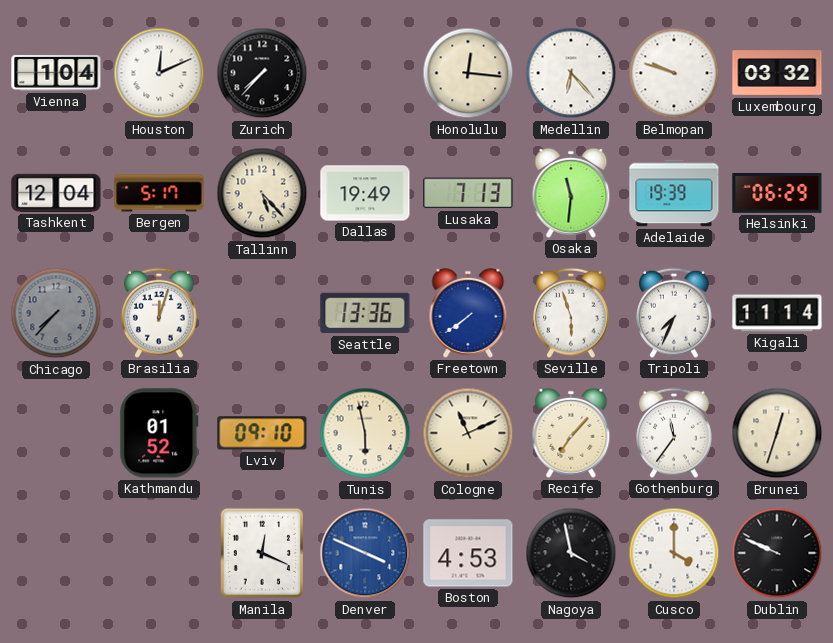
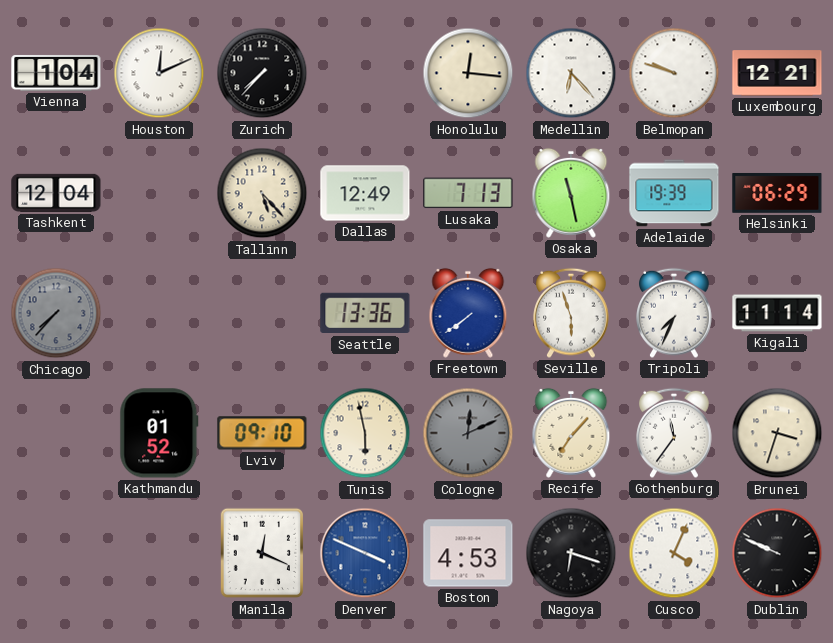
Luxembourg: 03:32 -> 12:21
Bergen: 5:17 -> none
Dallas: 19:49 -> 12:49
Osaka: 11:31 -> 11:28
Brasilia: 12:03 -> none
Cologne: 11:11 -> 12:11
Cologne dial: cream -> grey
Brunei: 12:33 -> 3:33
Nagoya: 3:58 -> 6:18
Cusco: 4:00 -> 4:04
